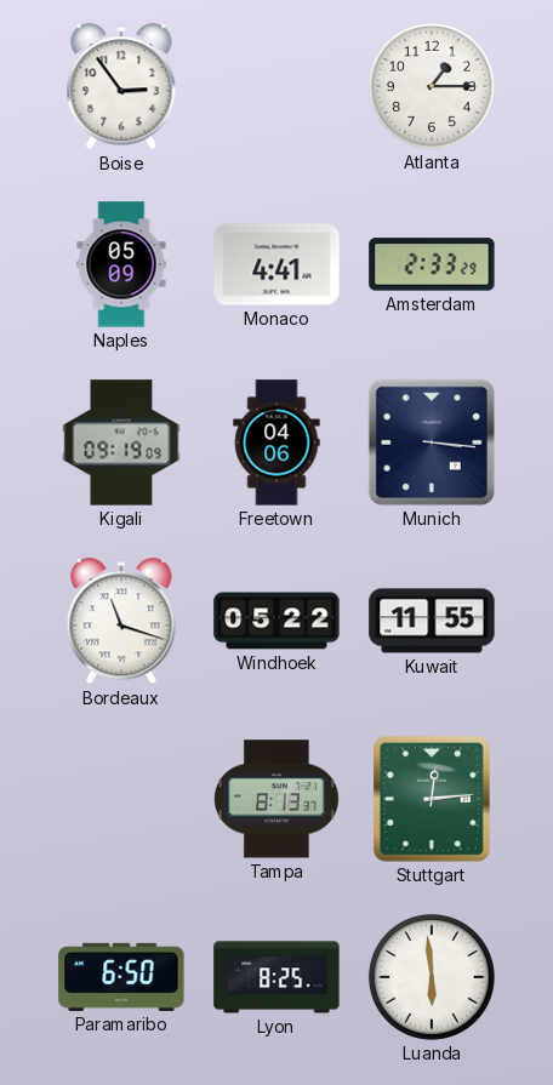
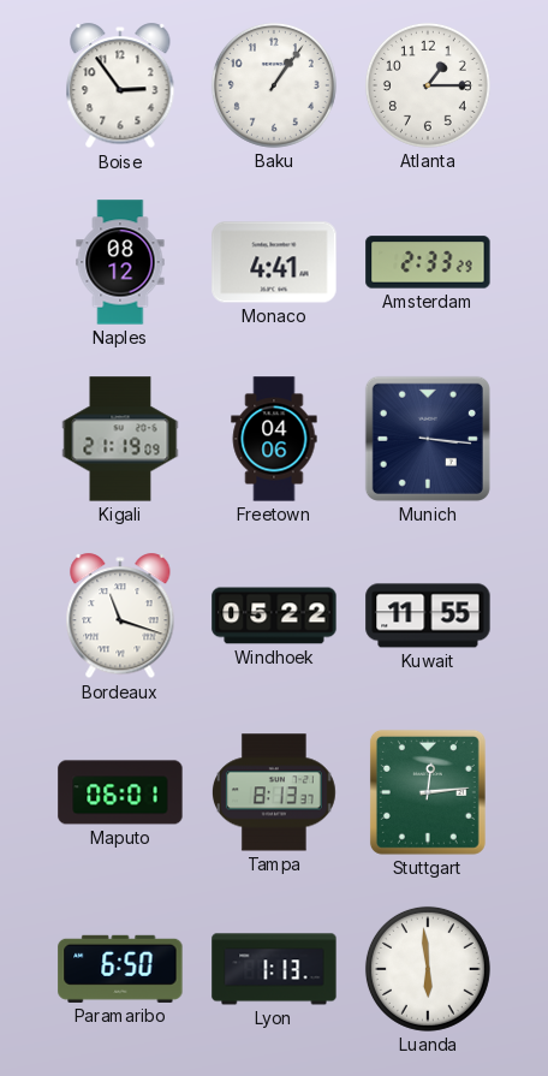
Baku: none -> 1:06
Naples: 05:09 -> 08:12
Kigali: 09:19 -> 21:19
Maputo: none -> 06:01
Lyon: 8:25 -> 1:13
